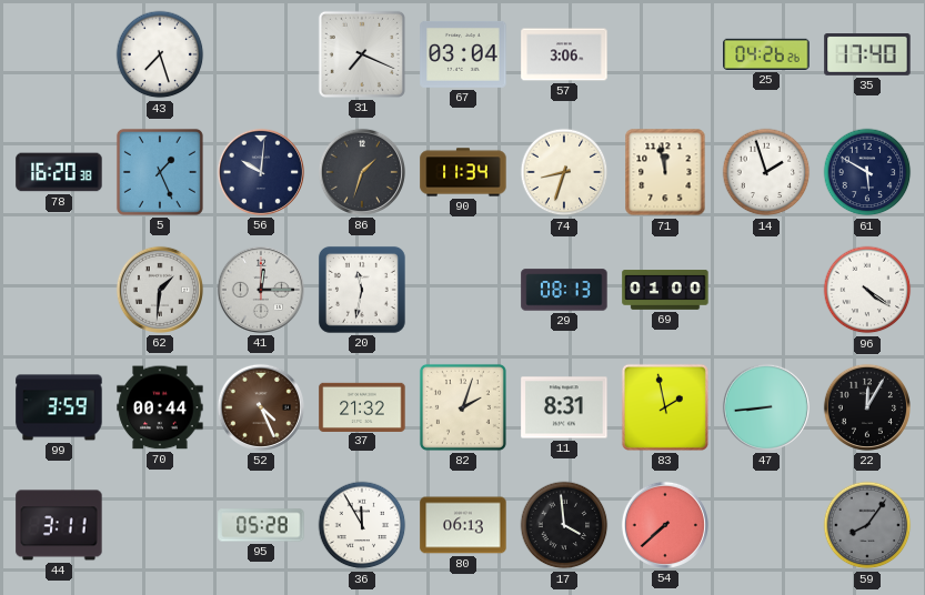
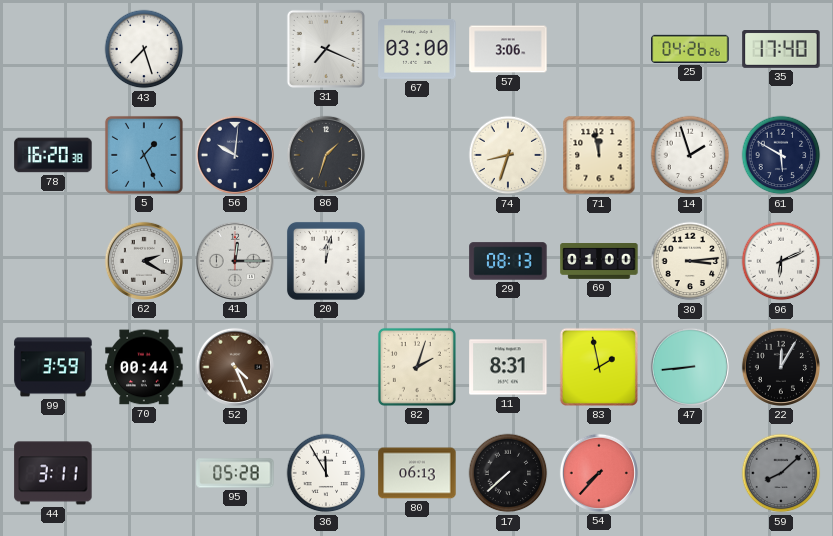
67: 03:04 -> 03:00
90: 11:34 -> none
62: 1:31 -> 2:20
20: 11:32 -> 12:02
30: none -> 3:14
96: 4:21 -> 6:11
37: 21:32 -> none
17: 3:59 -> 7:38
54: 7:38 -> 7:37
59: 8:06 -> 8:08
